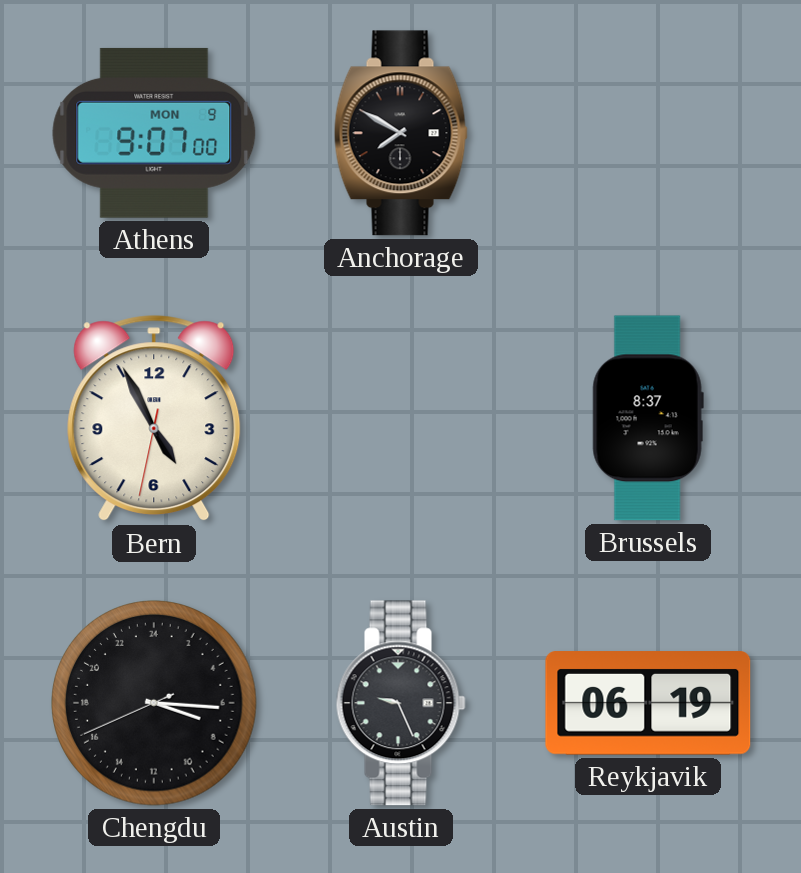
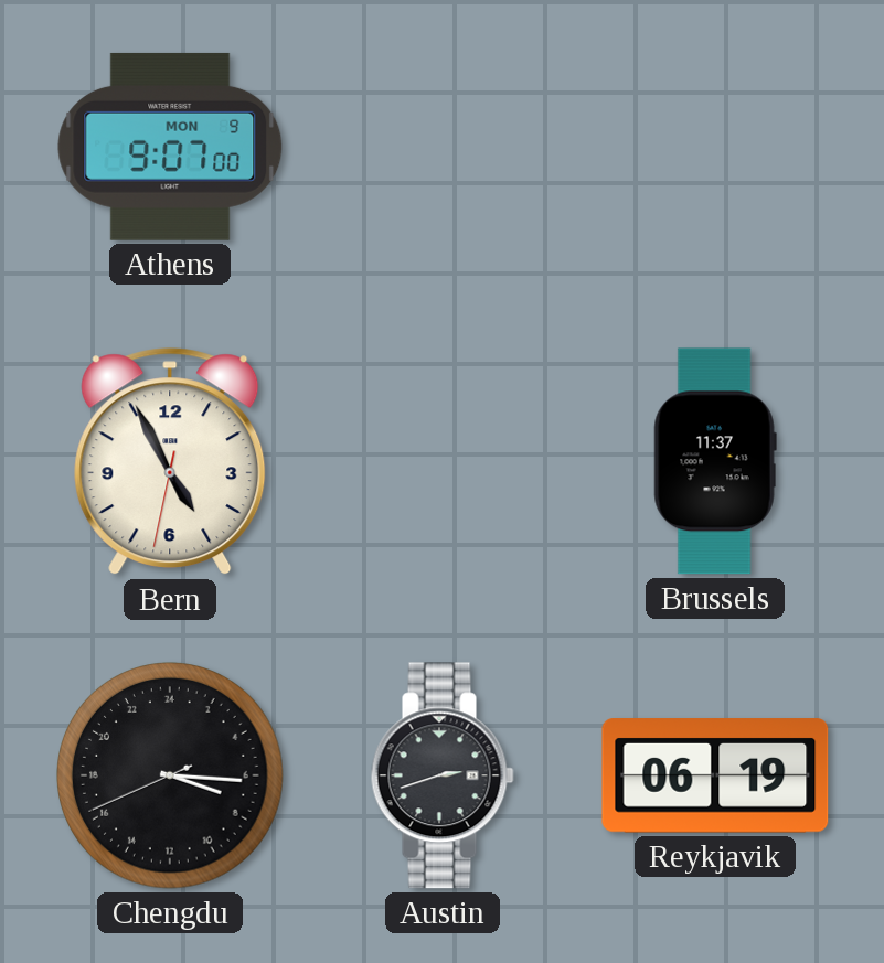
Anchorage: 7:50 -> none
Brussels: 8:37 -> 11:37
Austin: 9:26 -> 2:42
